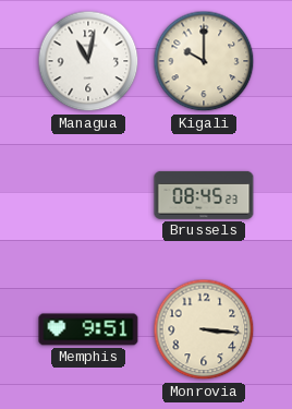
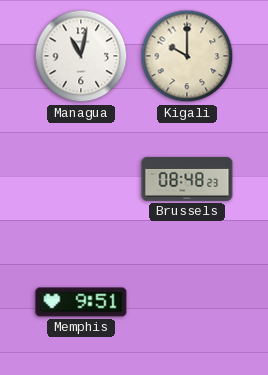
Brussels: 08:45 -> 08:48
Monrovia: 3:16 -> none
